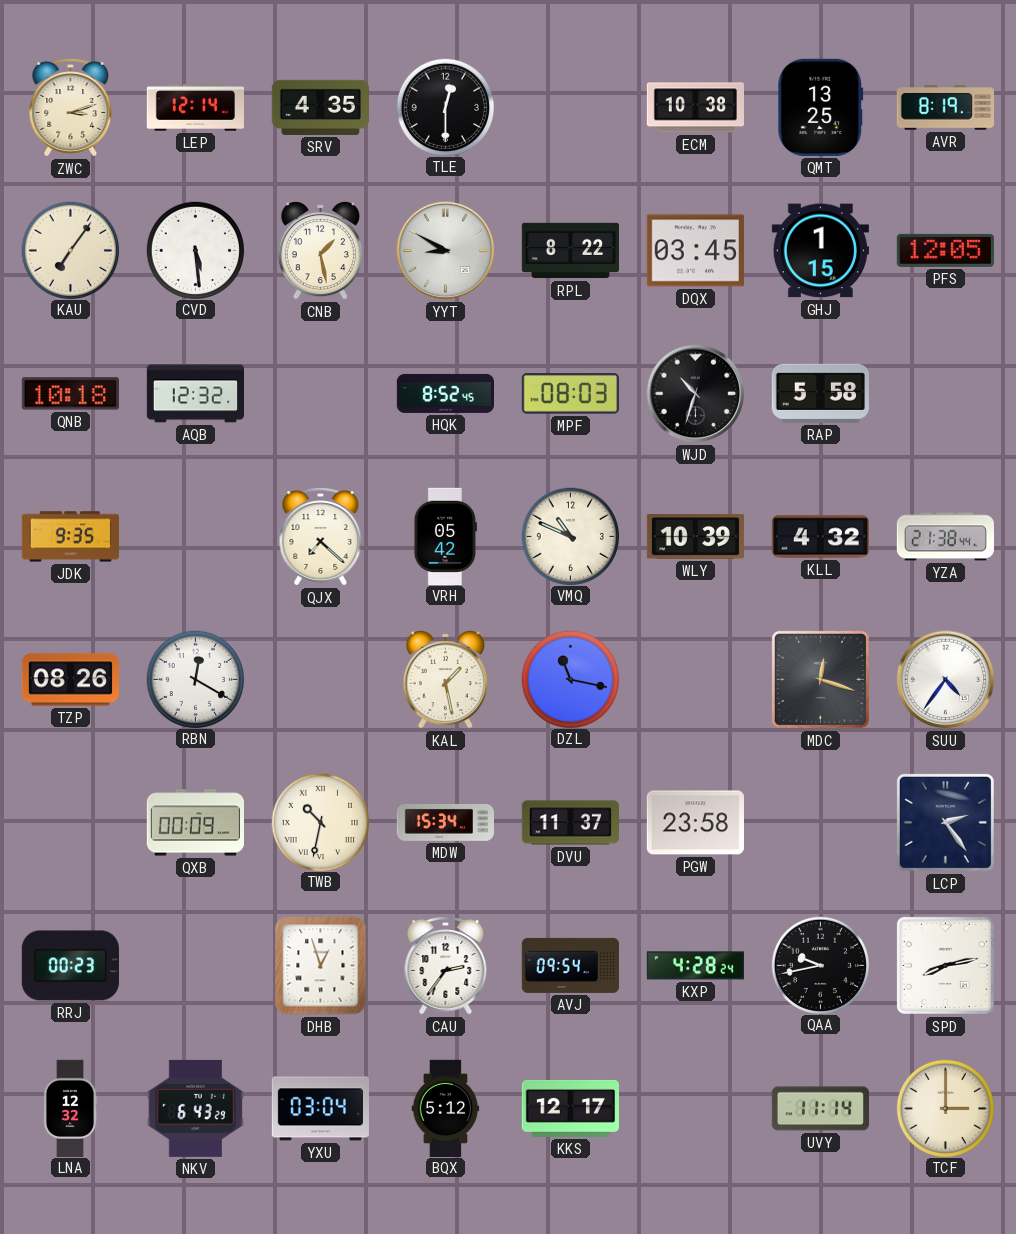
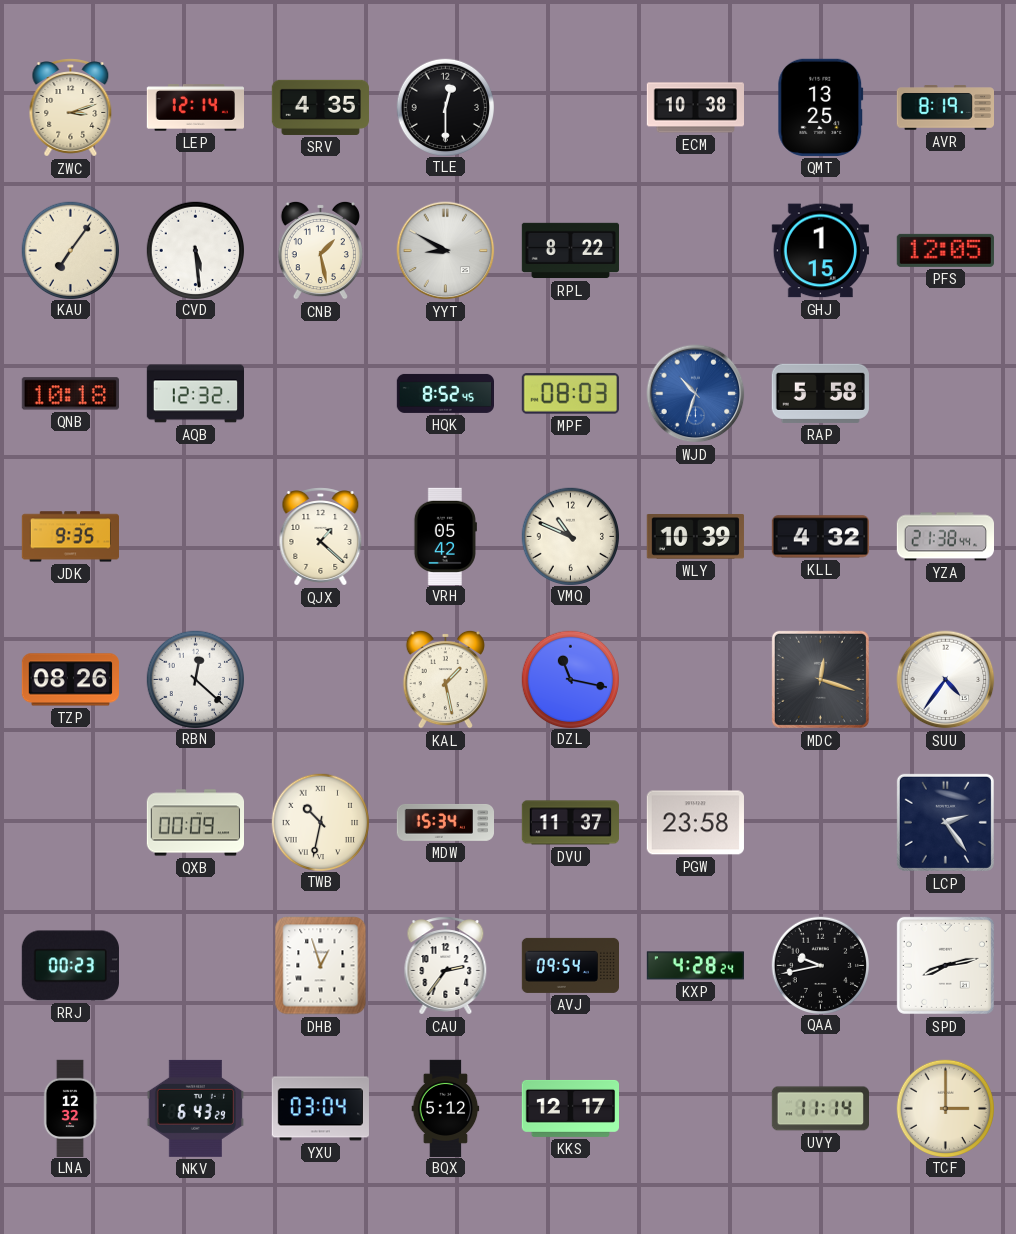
DQX: 03:45 -> none
WJD dial: black -> blue
QJX: 7:22 -> 1:22
RBN: 12:20 -> 12:22
